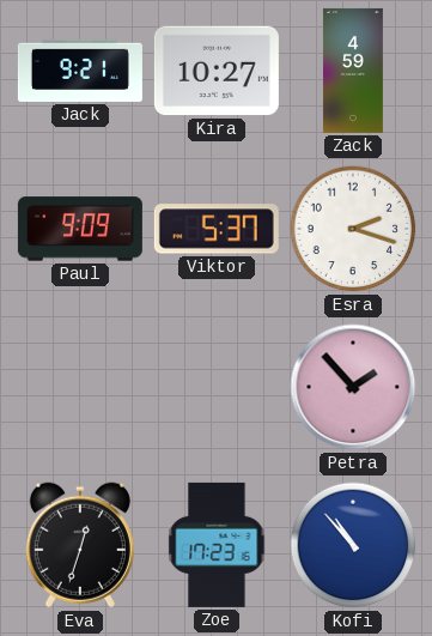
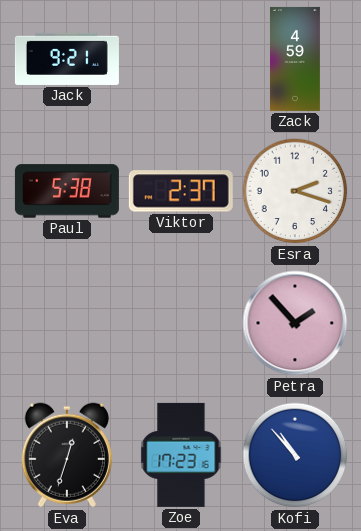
Kira: 10:27 -> none
Paul: 9:09 -> 5:38
Viktor: 5:37 -> 2:37
